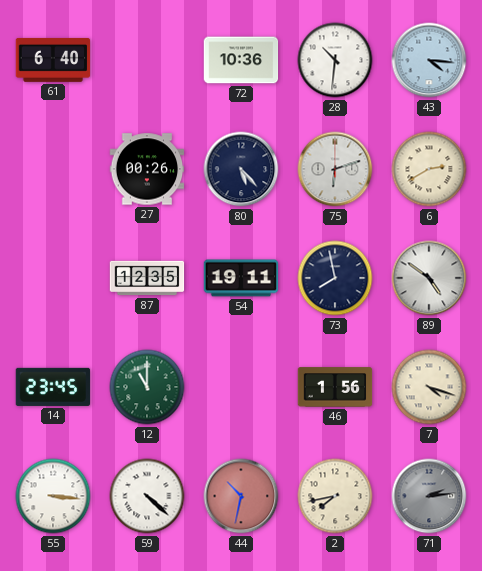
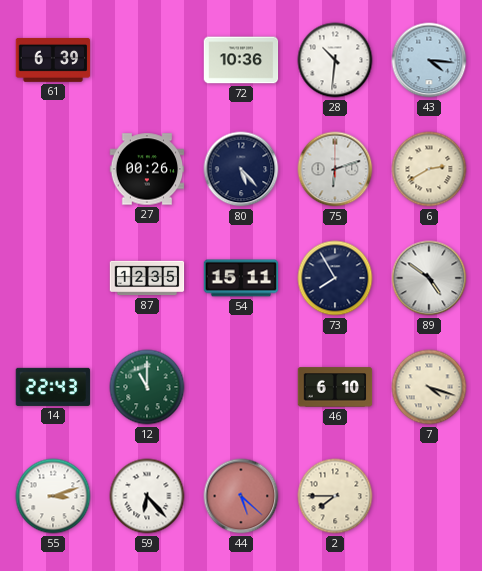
61: 6:40 -> 6:39
54: 19:11 -> 15:11
73: 7:58 -> 7:55
14: 23:45 -> 22:43
46: 1:56 -> 6:10
55: 3:16 -> 3:12
59: 4:22 -> 6:23
44: 10:32 -> 5:22
2: 7:43 -> 7:45
71: 2:14 -> none
